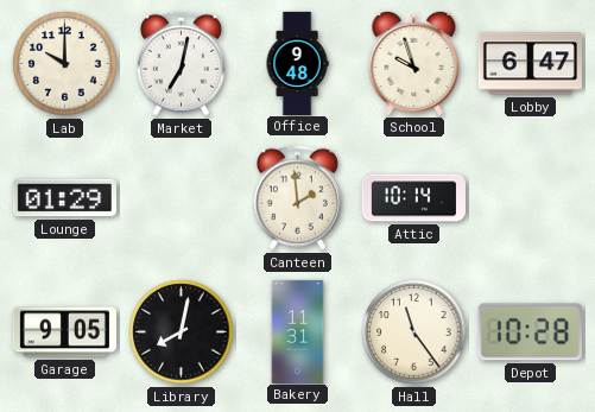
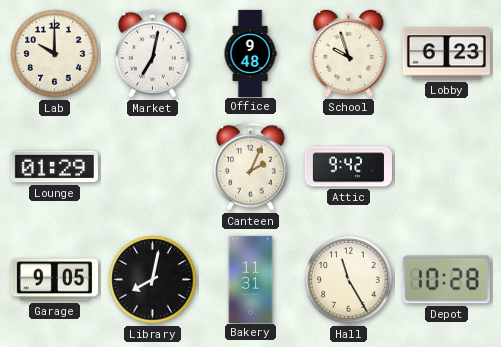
Lobby: 6:47 -> 6:23
Canteen: 1:59 -> 2:04
Attic: 10:14 -> 9:42
Hall: 11:24 -> 11:25
